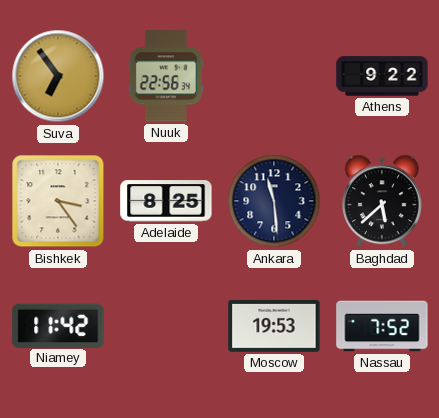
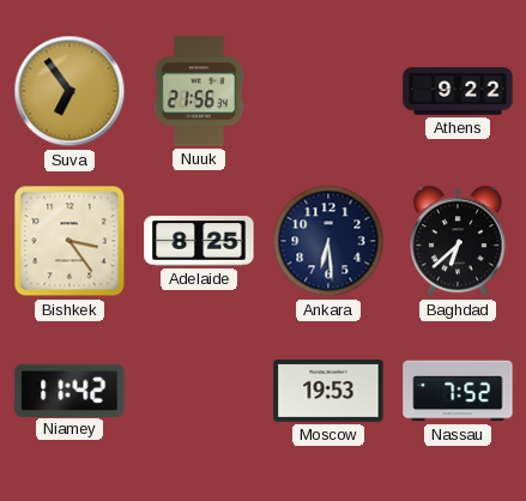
Nuuk: 22:56 -> 21:56
Ankara: 11:29 -> 6:29
Baghdad: 5:38 -> 6:38
